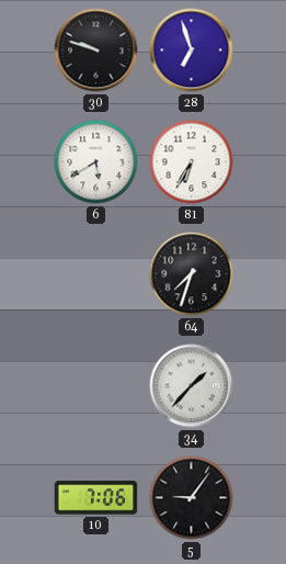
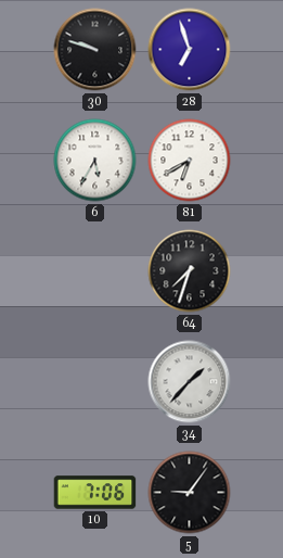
6: 5:40 -> 5:35
81: 6:35 -> 6:40
